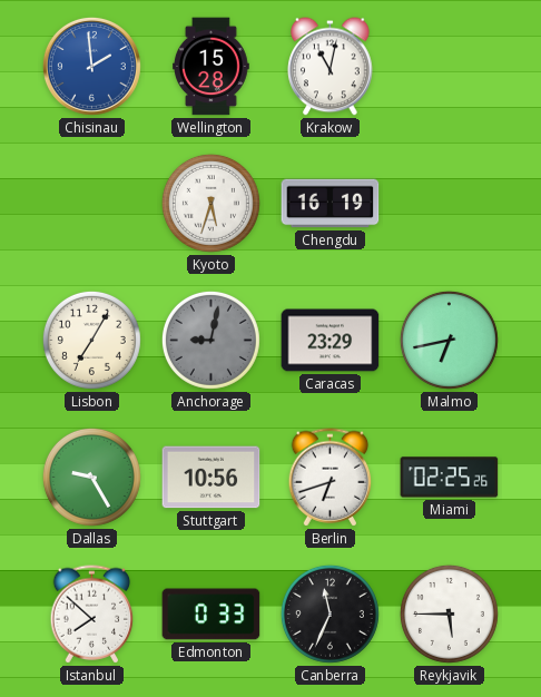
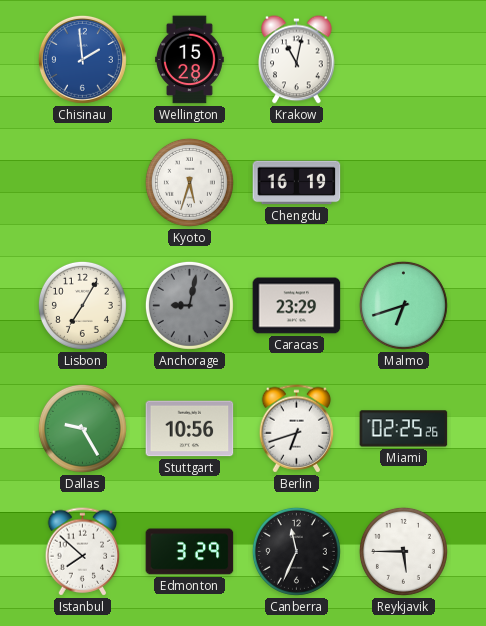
Malmo: 6:43 -> 6:42
Edmonton: 0:33 -> 3:29
